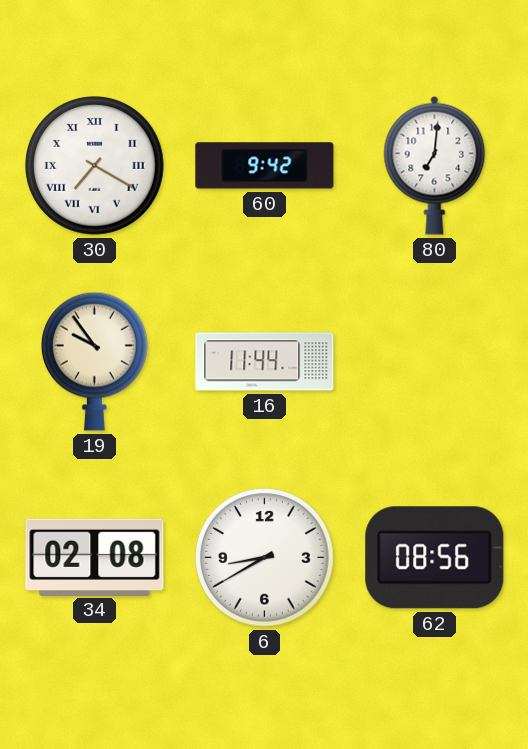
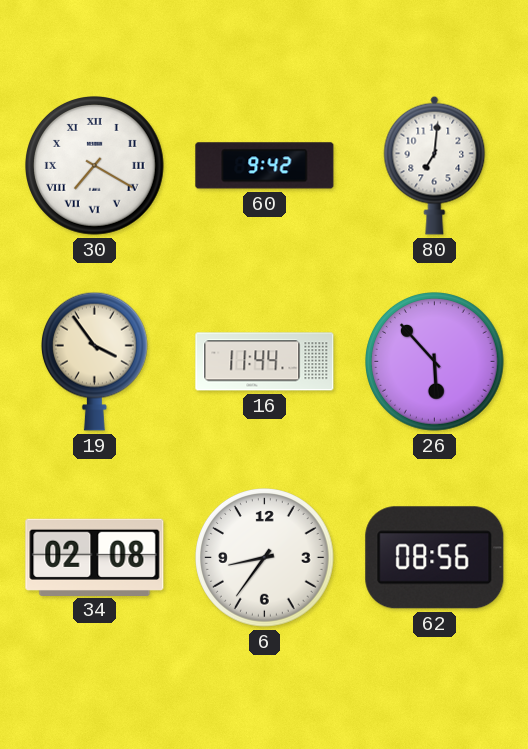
19: 9:54 -> 3:54
26: none -> 5:53
6: 8:40 -> 8:36
